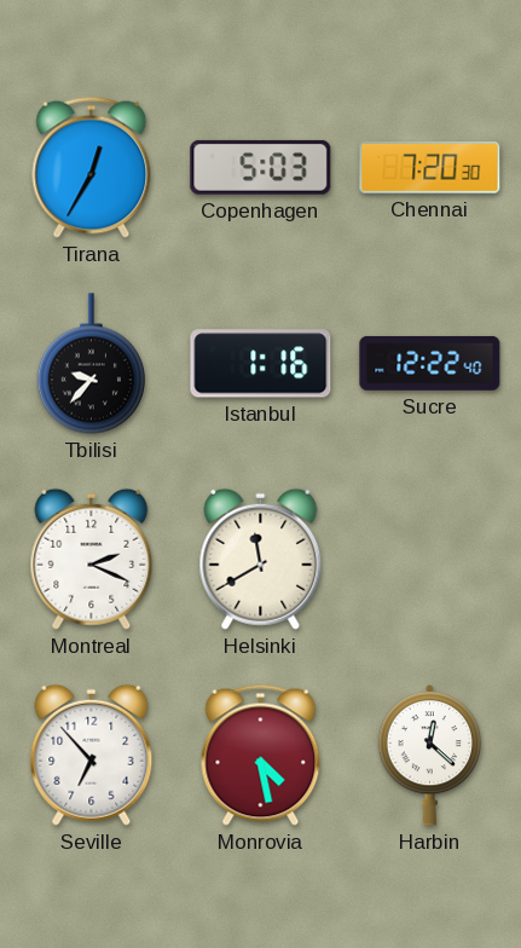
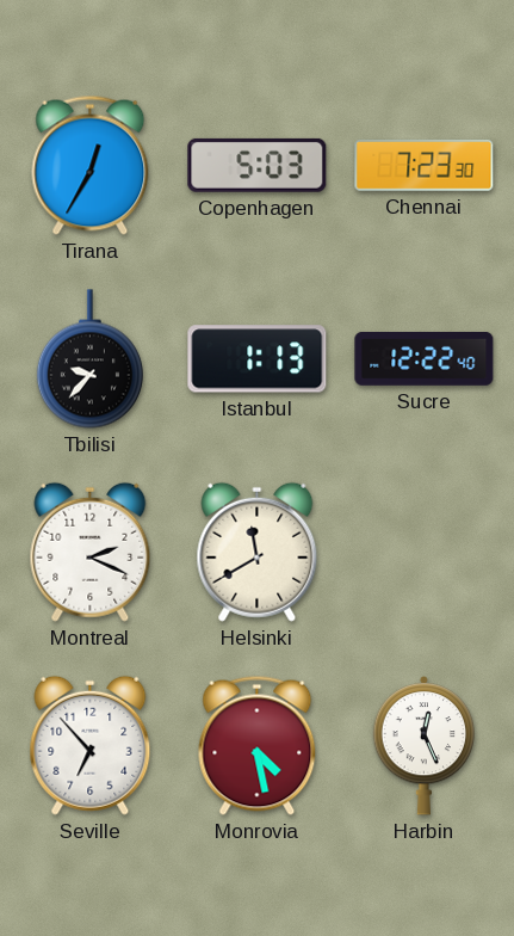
Chennai: 7:20 -> 7:23
Istanbul: 1:16 -> 1:13
Harbin: 12:22 -> 12:26
